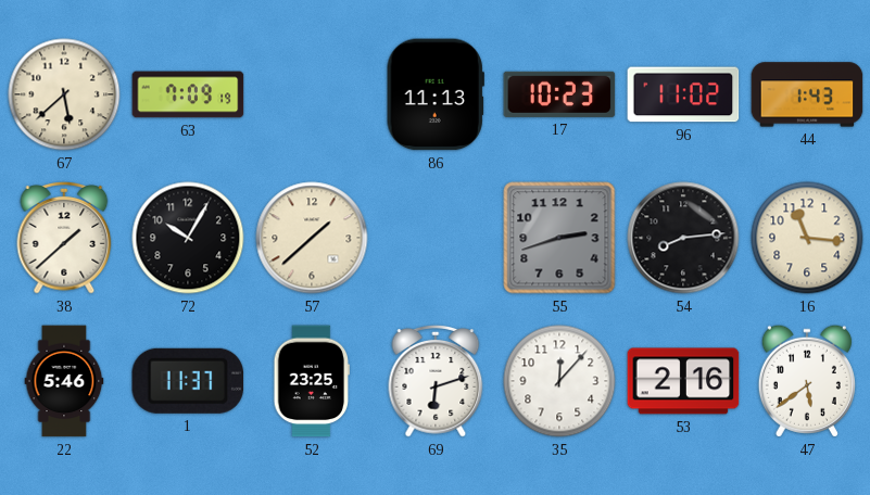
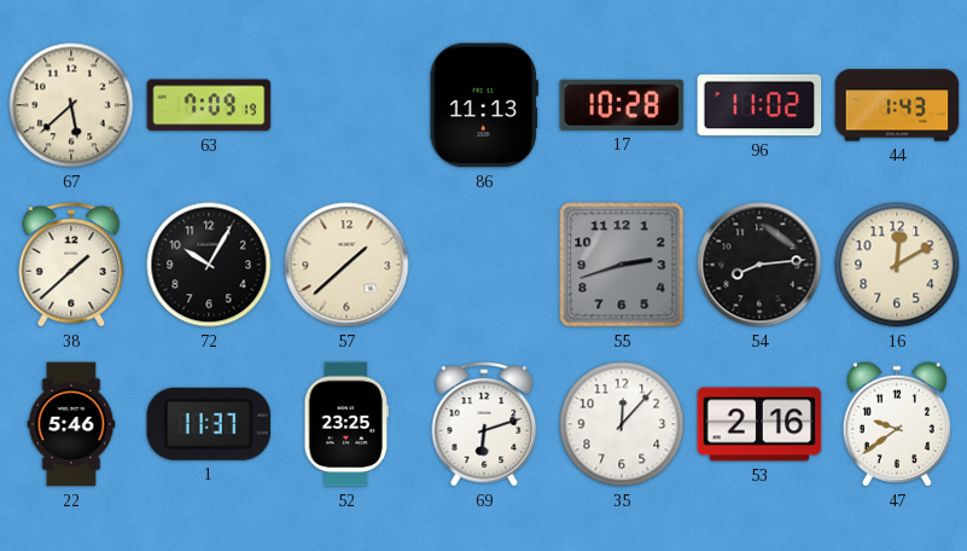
17: 10:23 -> 10:28
16: 11:16 -> 12:10
47: 5:39 -> 9:39
